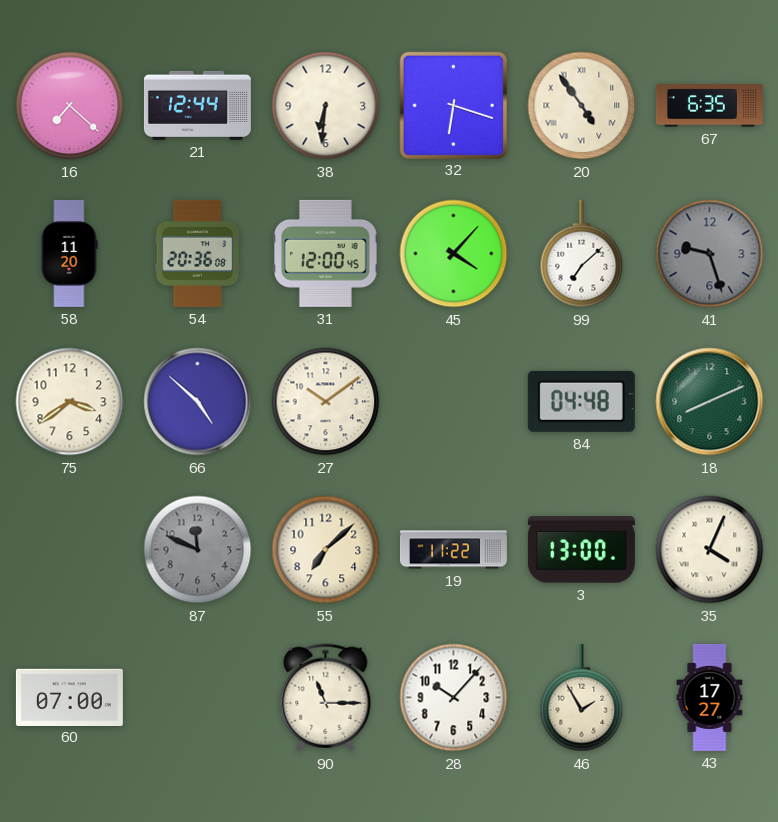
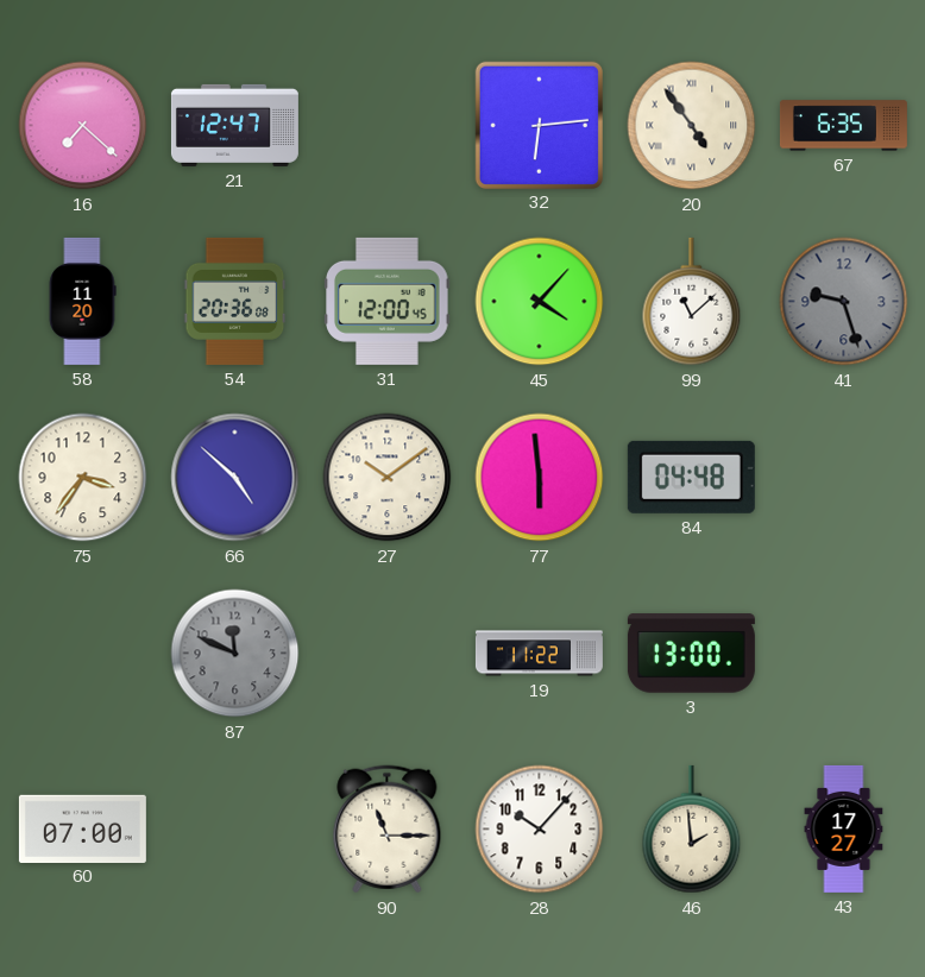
21: 12:44 -> 12:47
38: 6:31 -> none
32: 6:18 -> 6:14
99: 7:08 -> 11:08
75: 3:39 -> 3:36
77: none -> 5:59
18: 8:11 -> none
55: 7:08 -> none
35: 4:04 -> none
46: 1:55 -> 1:59
